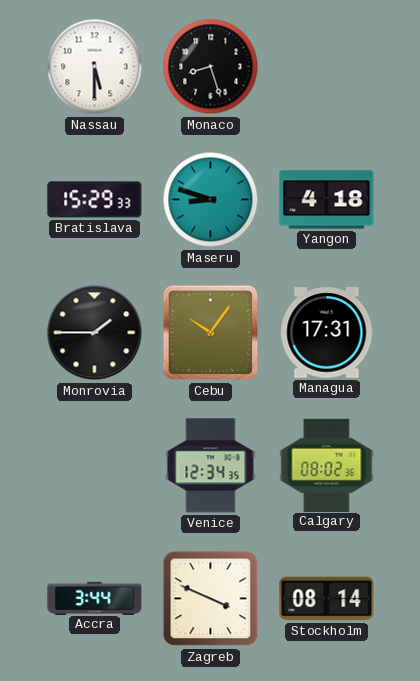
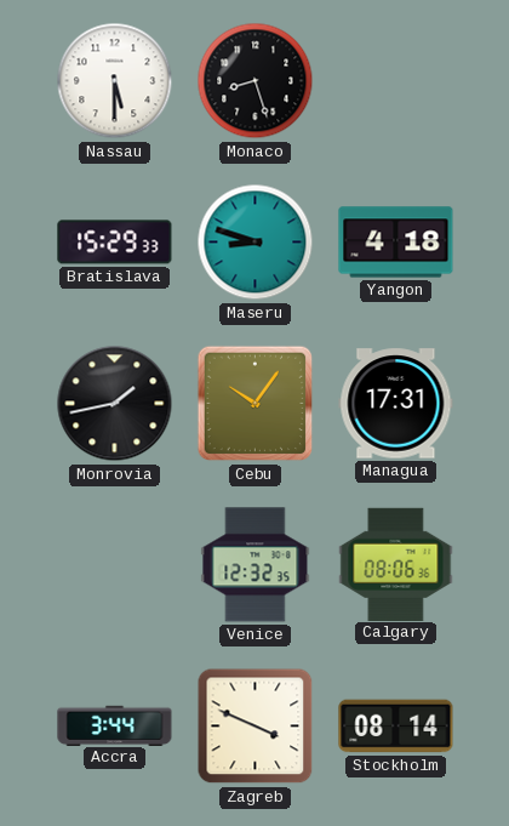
Monrovia: 1:45 -> 1:43
Venice: 12:34 -> 12:32
Calgary: 08:02 -> 08:06
